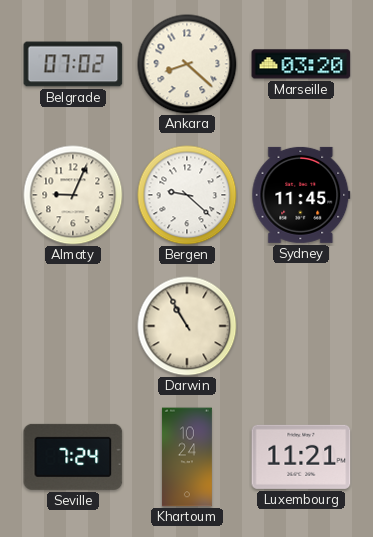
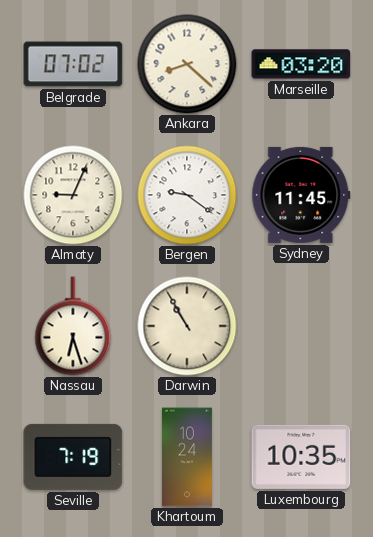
Bergen: 9:22 -> 9:21
Nassau: none -> 6:27
Seville: 7:24 -> 7:19
Luxembourg: 11:21 -> 10:35
